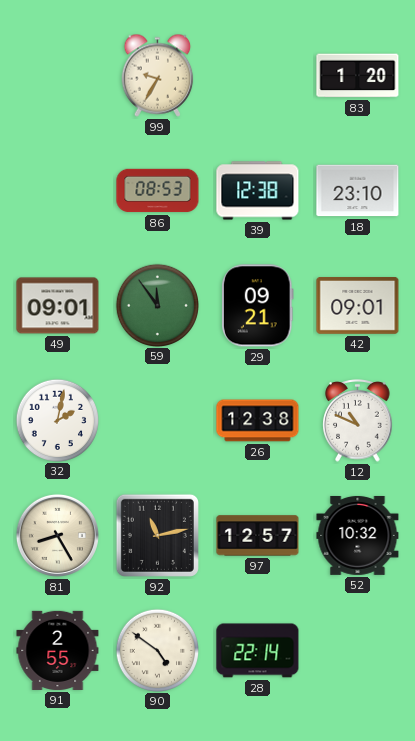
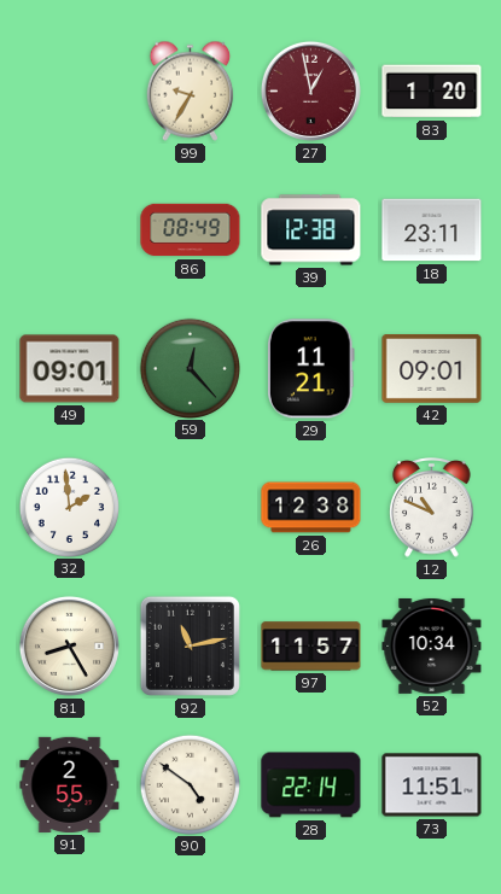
27: none -> 12:58
86: 08:53 -> 08:49
18: 23:10 -> 23:11
59: 11:54 -> 12:23
29: 09:21 -> 11:21
32: 2:02 -> 1:59
97: 12:57 -> 11:57
52: 10:32 -> 10:34
73: none -> 11:51
